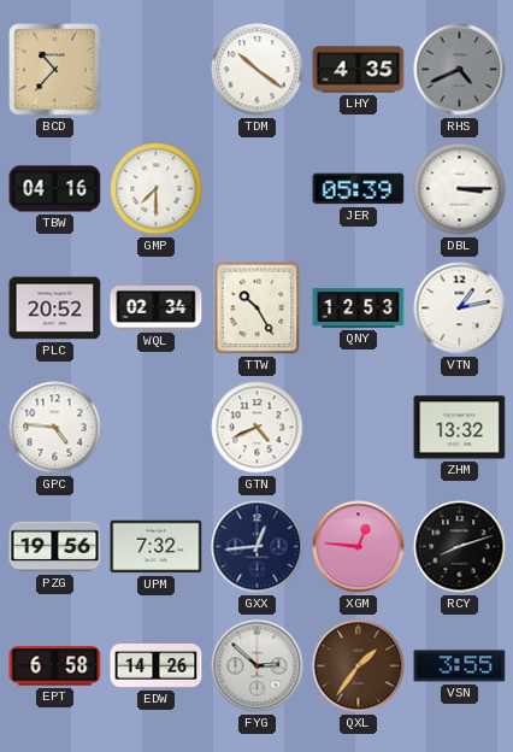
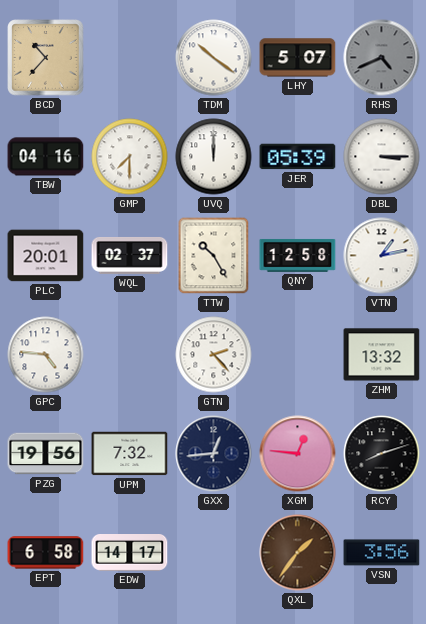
LHY: 4:35 -> 5:07
UVQ: none -> 12:00
PLC: 20:52 -> 20:01
WQL: 02:34 -> 02:37
QNY: 12:53 -> 12:58
GTN: 4:41 -> 2:23
EDW: 14:26 -> 14:17
FYG: 2:52 -> none
VSN: 3:55 -> 3:56
